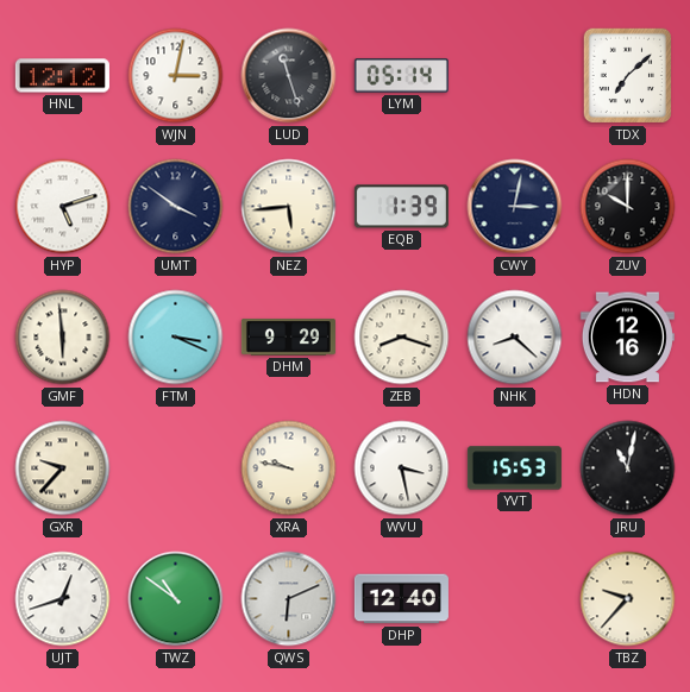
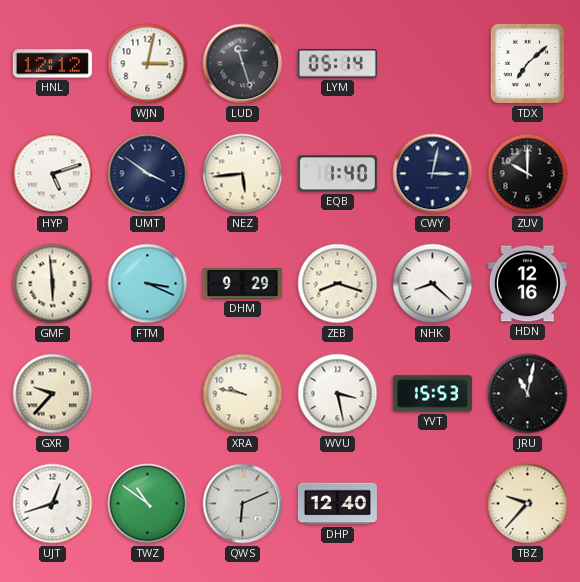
EQB: 1:39 -> 1:40
